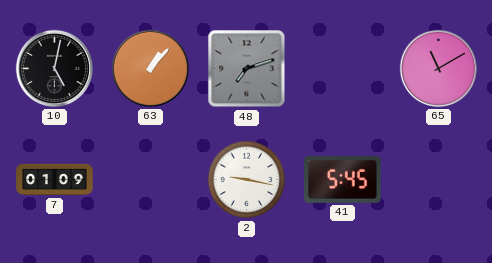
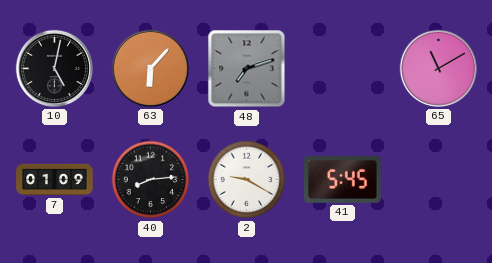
63: 1:07 -> 6:07
40: none -> 8:14
2: 9:17 -> 9:20
